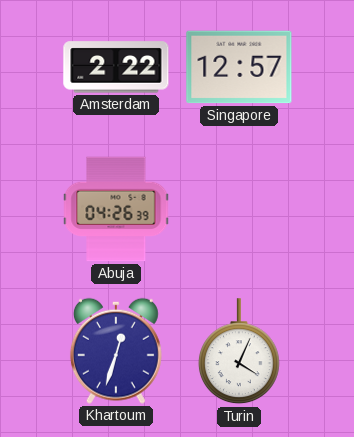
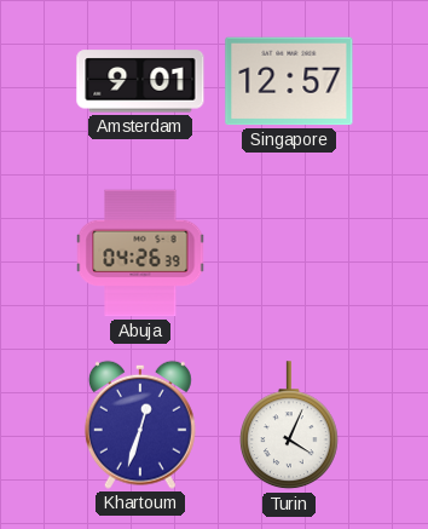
Amsterdam: 2:22 -> 9:01
